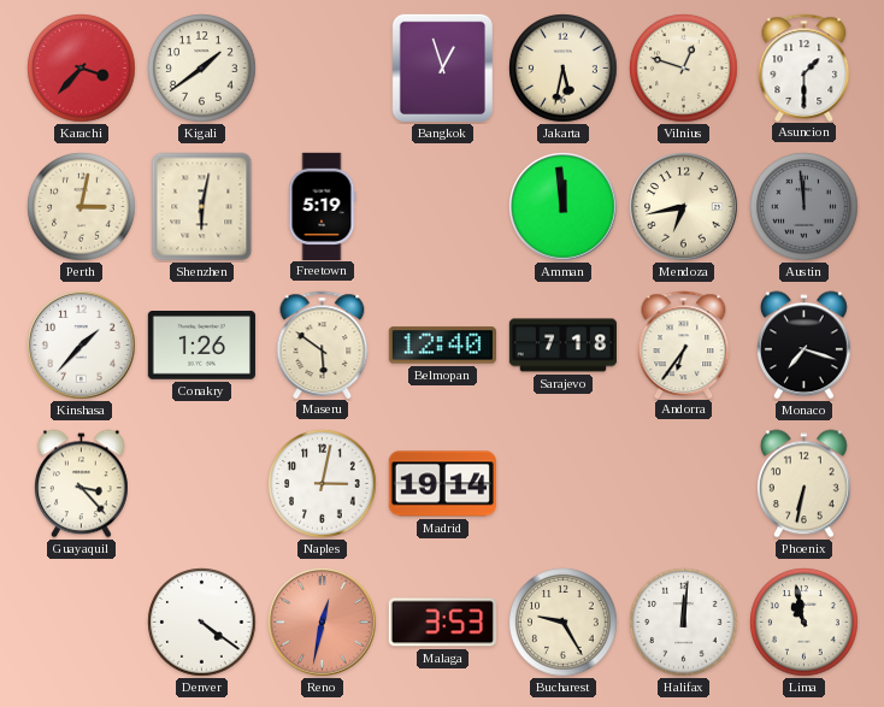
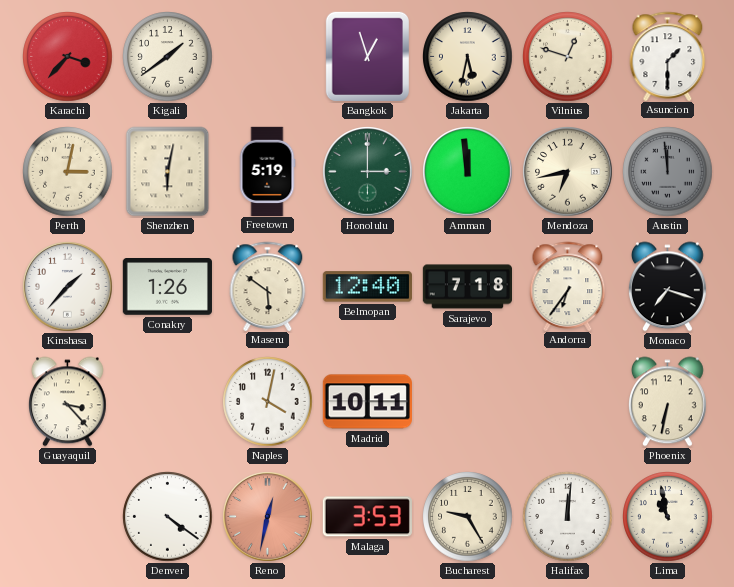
Honolulu: none -> 3:00
Naples: 3:02 -> 4:02
Madrid: 19:14 -> 10:11
